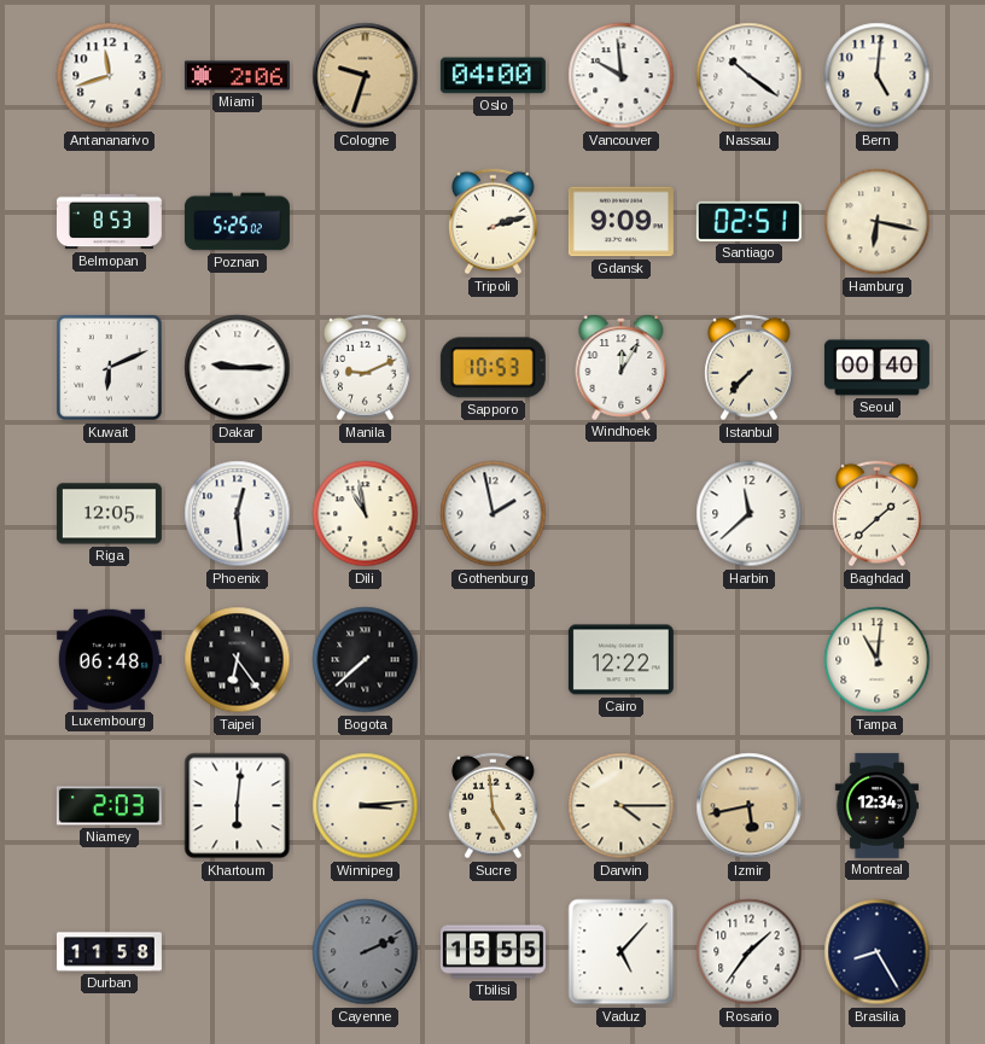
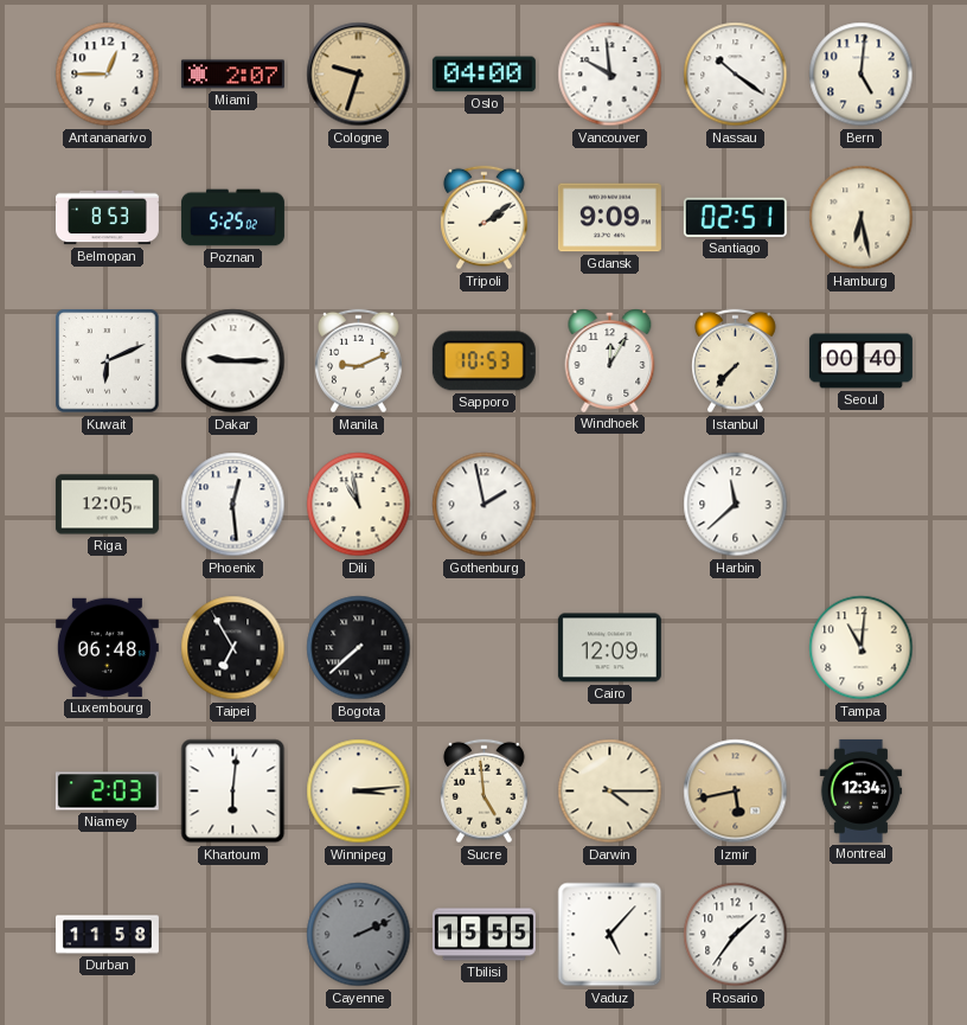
Antananarivo: 11:42 -> 12:45
Miami: 2:06 -> 2:07
Tripoli: 2:12 -> 2:09
Hamburg: 6:17 -> 6:28
Baghdad: 1:38 -> none
Taipei: 6:24 -> 6:55
Cairo: 12:22 -> 12:09
Brasilia: 8:25 -> none
